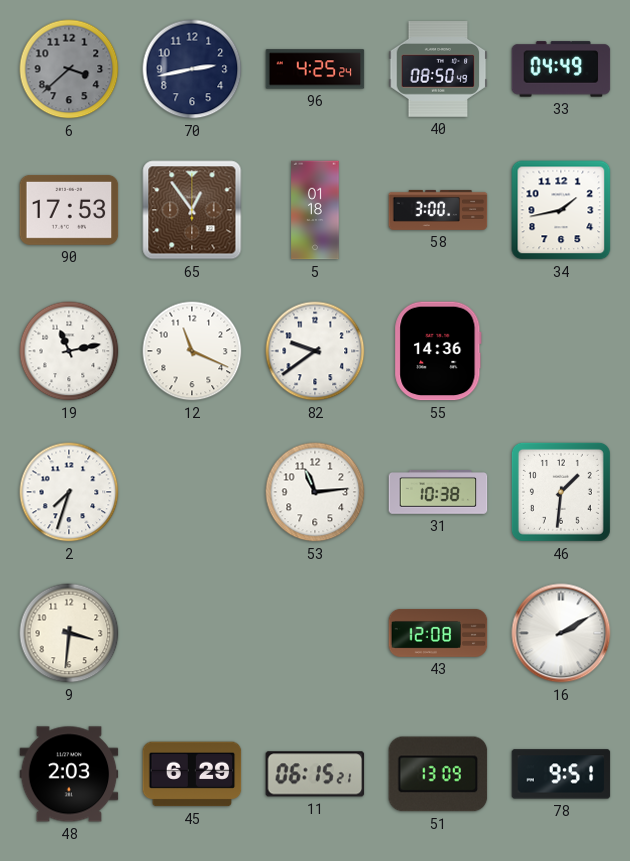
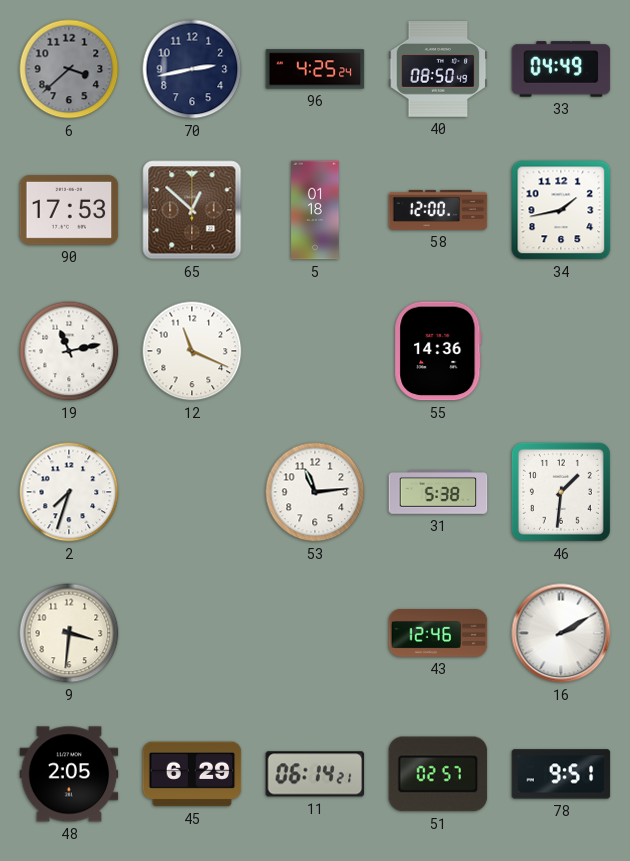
65: 12:54 -> 12:52
58: 3:00 -> 12:00
82: 9:39 -> none
31: 10:38 -> 5:38
43: 12:08 -> 12:46
48: 2:03 -> 2:05
11: 06:15 -> 06:14
51: 13:09 -> 02:57
